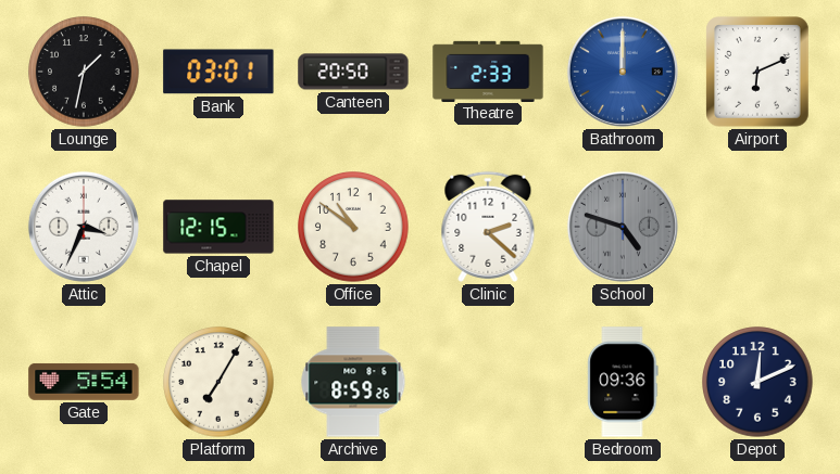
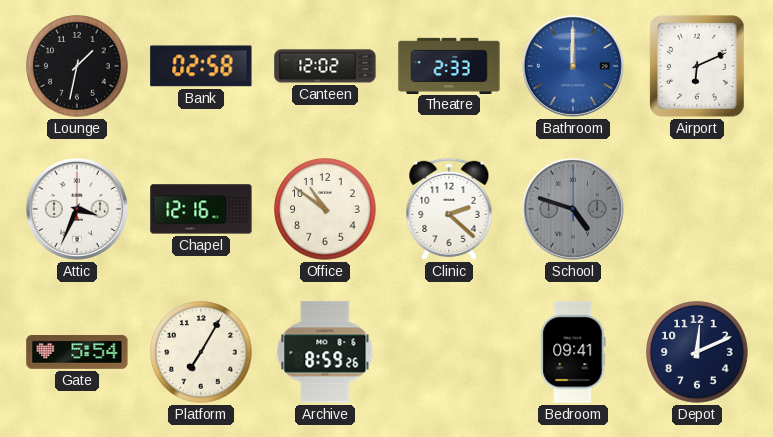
Bank: 03:01 -> 02:58
Canteen: 20:50 -> 12:02
Chapel: 12:15 -> 12:16
Bedroom: 09:36 -> 09:41
